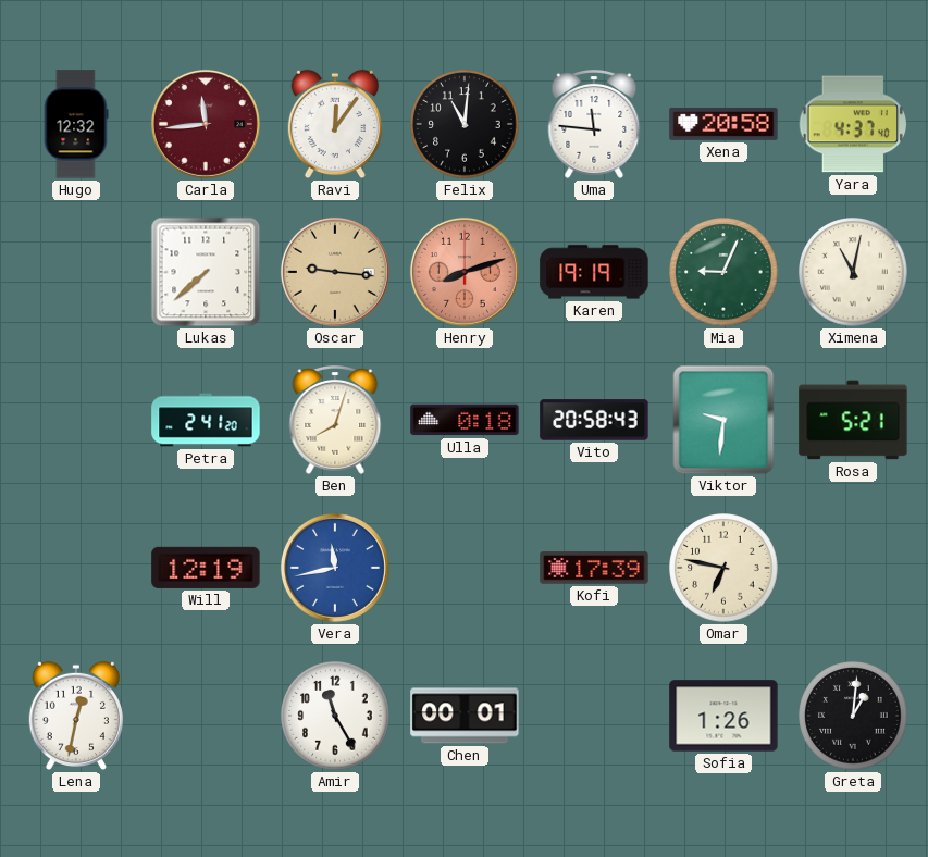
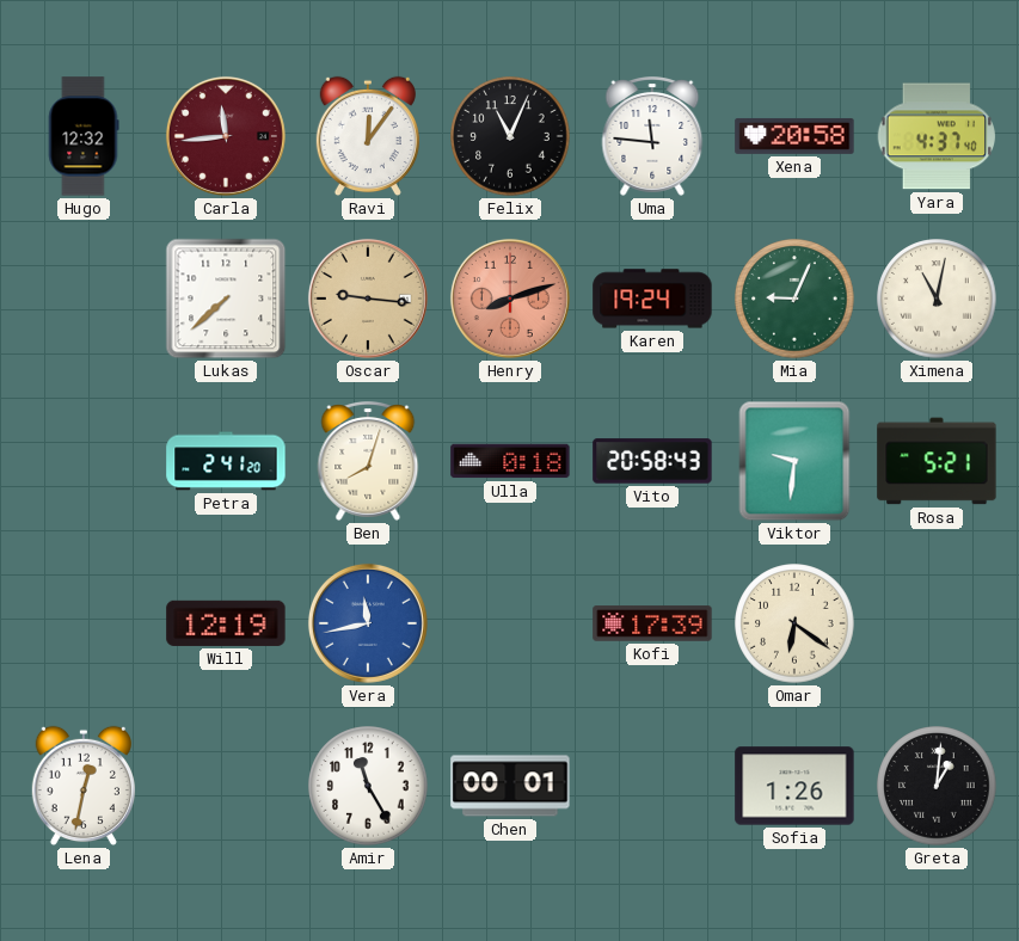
Felix: 11:01 -> 11:04
Karen: 19:19 -> 19:24
Omar: 6:47 -> 6:21
